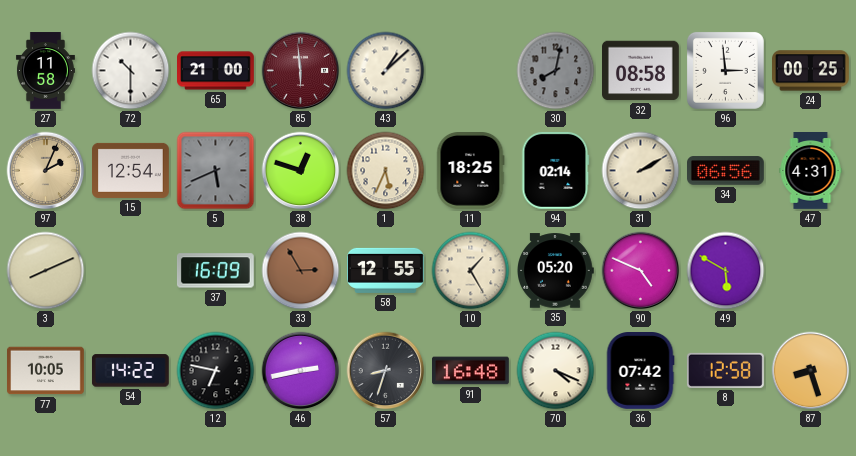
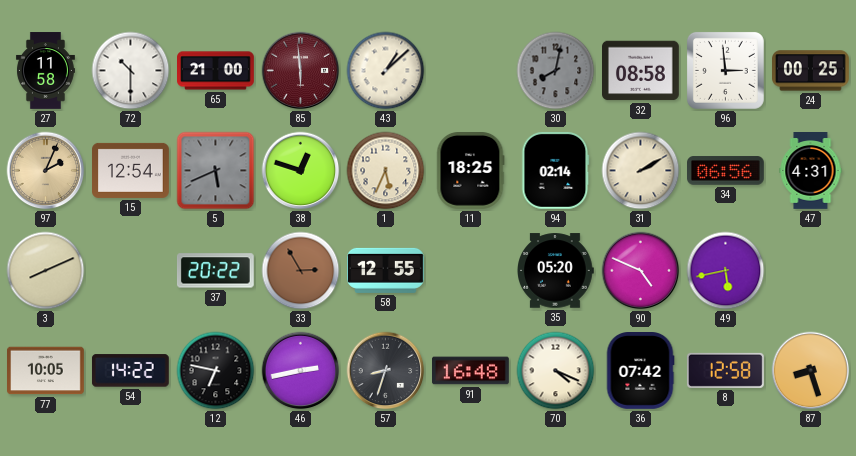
37: 16:09 -> 20:22
10: 1:25 -> none
49: 5:50 -> 5:43
